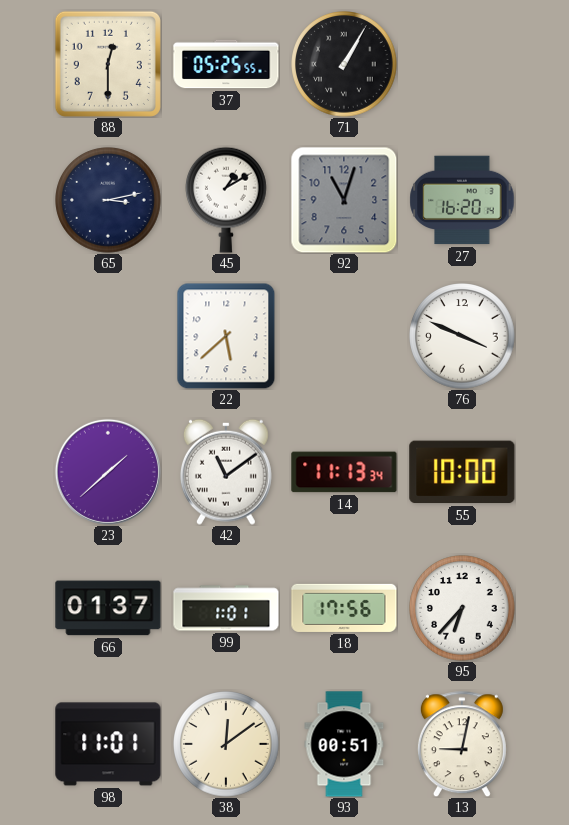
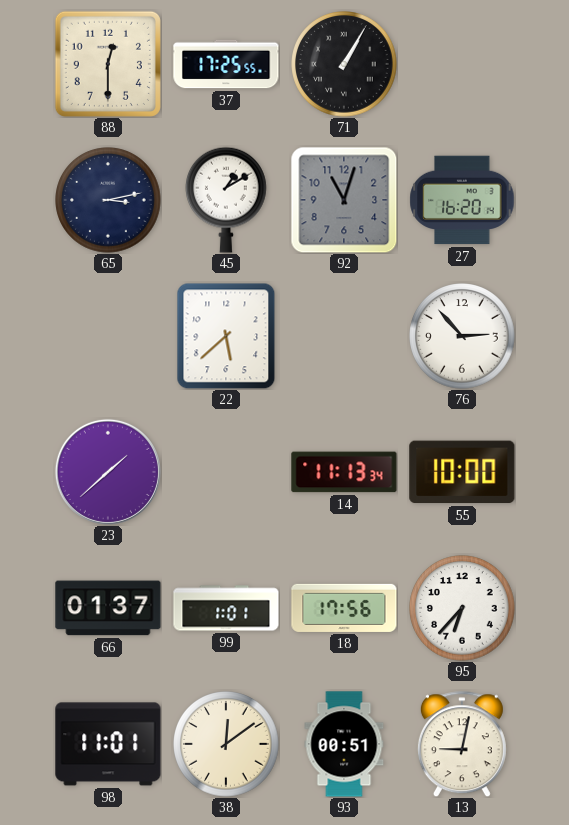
37: 05:25 -> 17:25
76: 3:49 -> 2:53
42: 11:09 -> none
